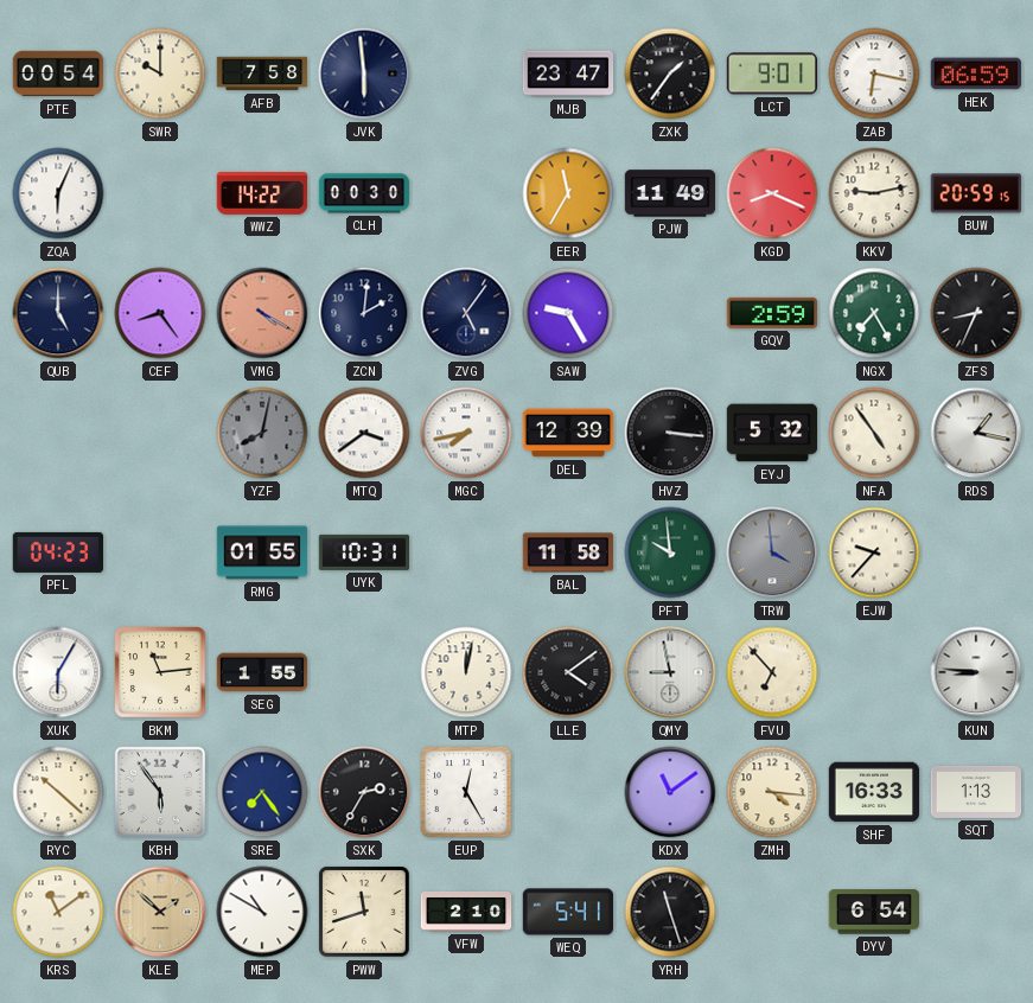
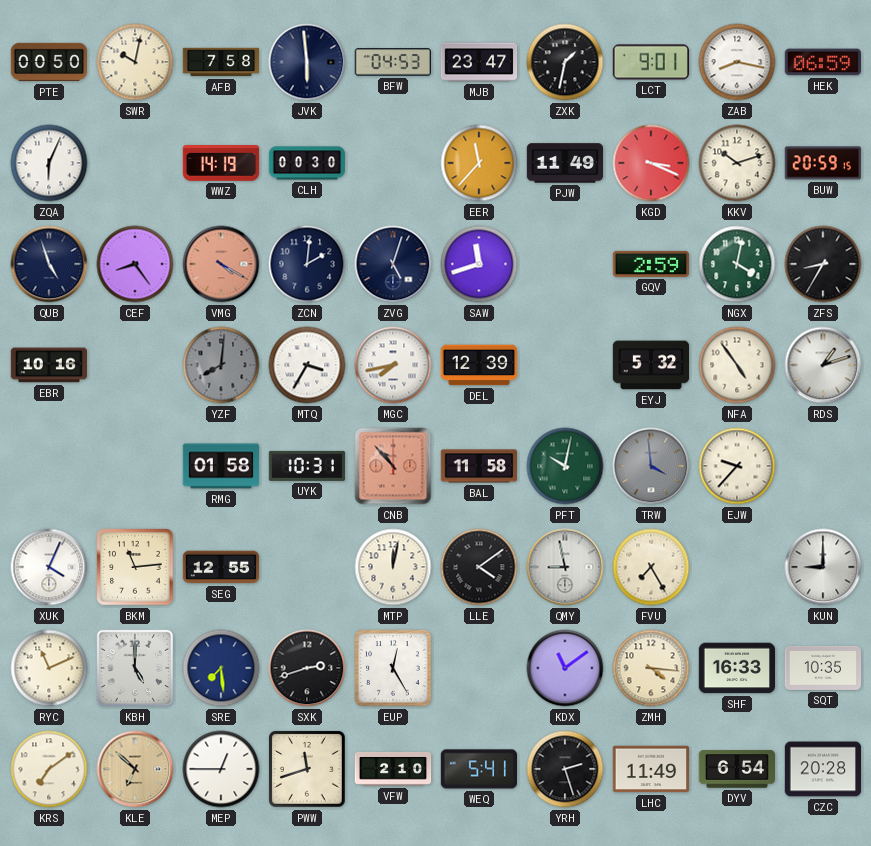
PTE: 00:54 -> 00:50
SWR: 10:00 -> 10:02
BFW: none -> 04:53
ZXK: 1:36 -> 1:32
ZAB: 6:17 -> 8:17
WWZ: 14:22 -> 14:19
EER: 11:35 -> 11:37
KGD: 8:19 -> 3:19
KKV: 9:13 -> 10:12
QUB: 5:00 -> 4:57
ZVG: 5:06 -> 5:03
SAW: 9:25 -> 11:42
NGX: 7:25 -> 4:02
ZFS: 8:34 -> 8:35
EBR: none -> 10:16
YZF: 8:02 -> 8:01
MTQ: 3:39 -> 3:35
HVZ: 3:16 -> none
RDS: 1:17 -> 1:12
PFL: 04:23 -> none
RMG: 01:55 -> 01:58
CNB: none -> 10:53
PFT: 9:59 -> 10:02
XUK: 6:05 -> 4:04
SEG: 1:55 -> 12:55
FVU: 6:53 -> 7:25
KUN: 8:46 -> 9:00
RYC: 10:22 -> 11:11
KBH: 5:54 -> 5:00
SRE: 7:24 -> 7:29
SXK: 2:35 -> 2:42
SQT: 1:13 -> 10:35
KRS: 11:09 -> 7:09
KLE: 1:52 -> 6:52
MEP: 10:50 -> 12:45
YRH: 11:27 -> 2:27
LHC: none -> 11:49
CZC: none -> 20:28
